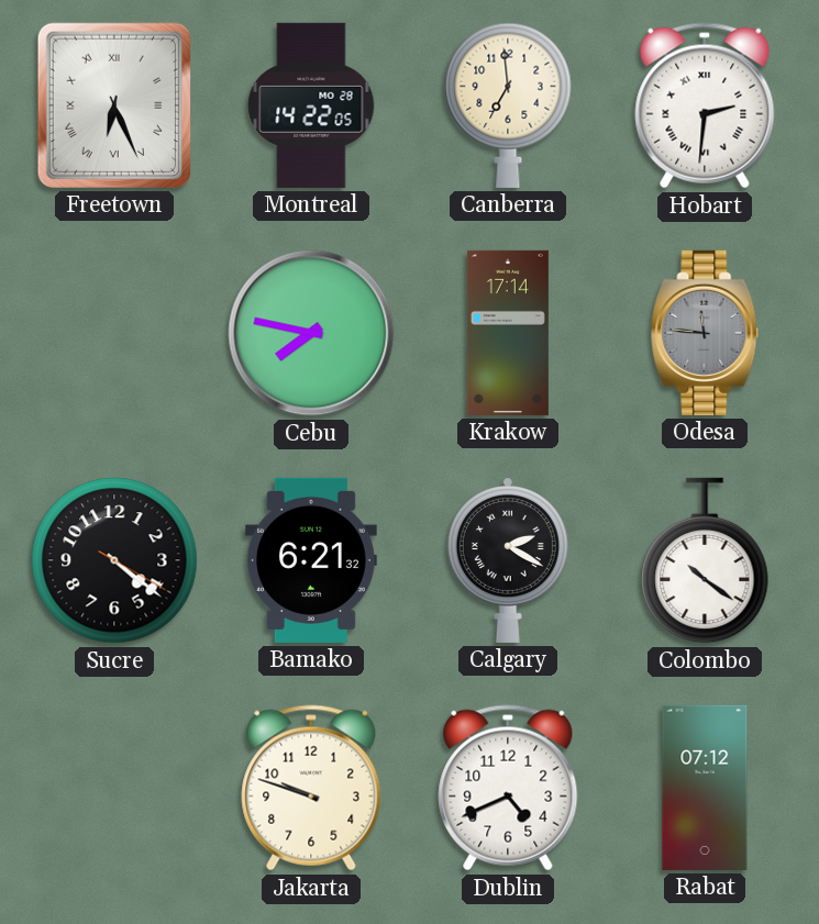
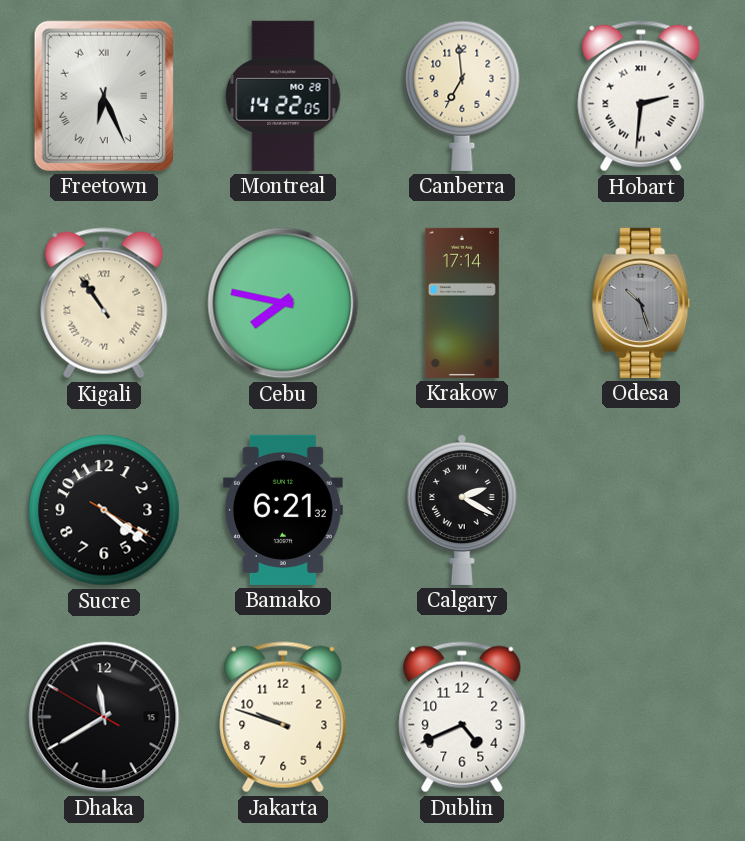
Kigali: none -> 10:54
Odesa: 11:46 -> 10:27
Colombo: 10:21 -> none
Dhaka: none -> 11:39
Rabat: 07:12 -> none
